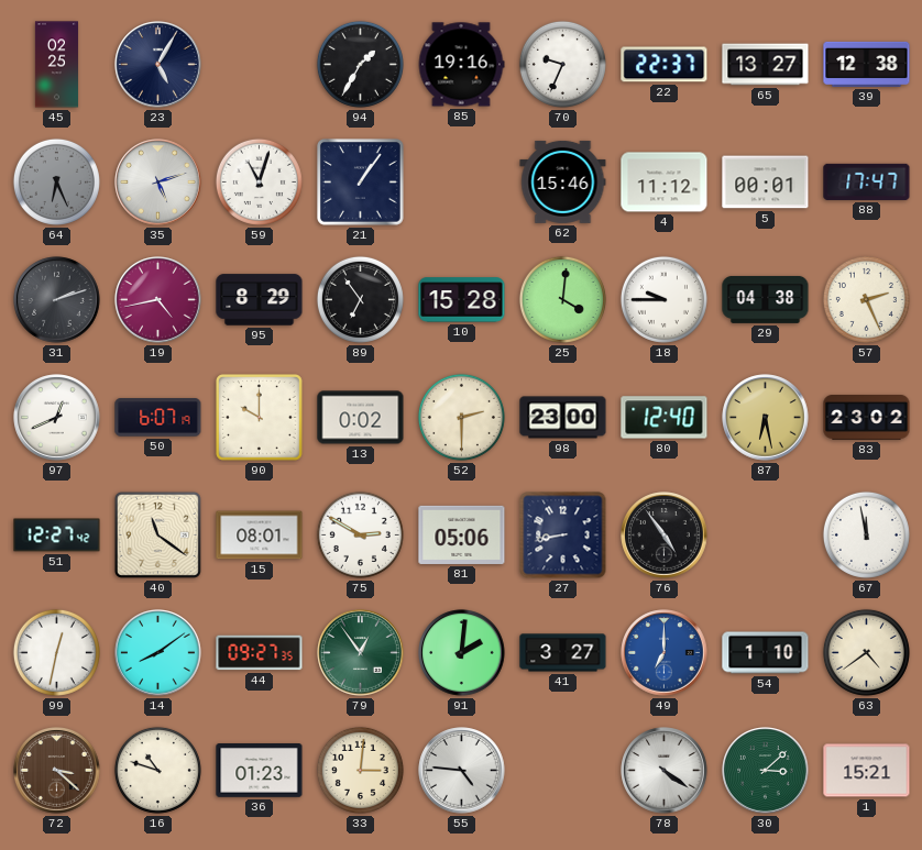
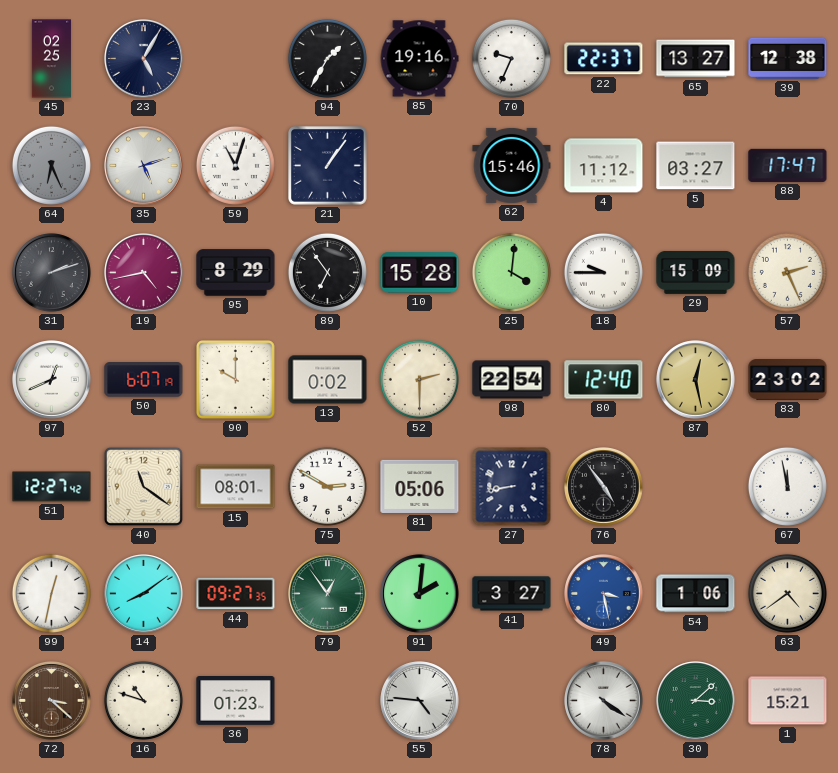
5: 00:01 -> 03:27
29: 04:38 -> 15:09
98: 23:00 -> 22:54
87: 6:28 -> 12:28
49: 7:00 -> 3:28
54: 1:10 -> 1:06
33: 3:01 -> none
